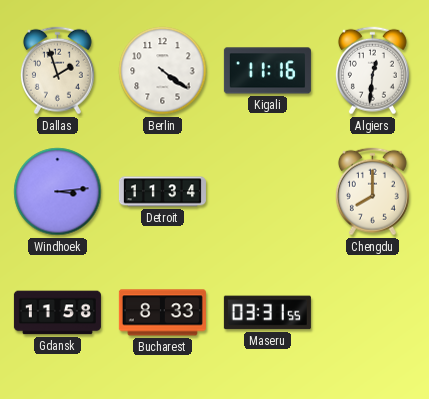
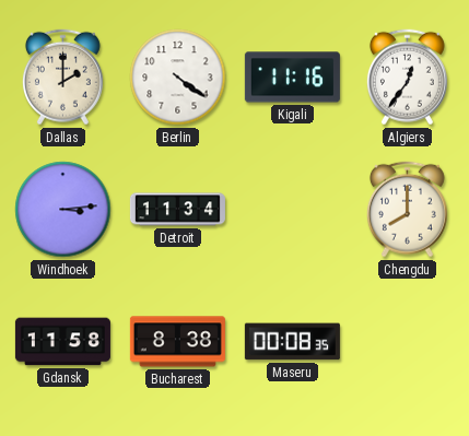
Dallas: 1:57 -> 2:00
Algiers: 12:31 -> 12:36
Bucharest: 8:33 -> 8:38
Maseru: 03:31 -> 00:08
